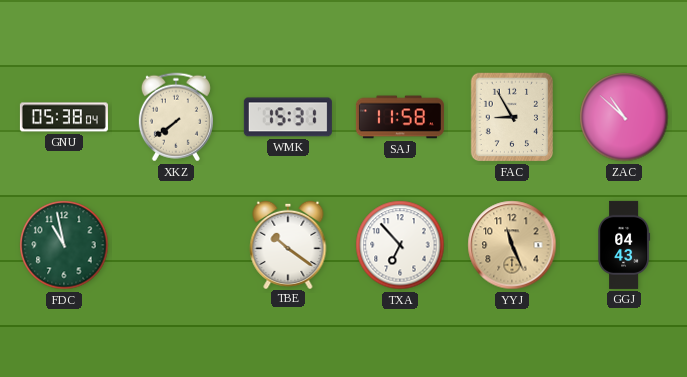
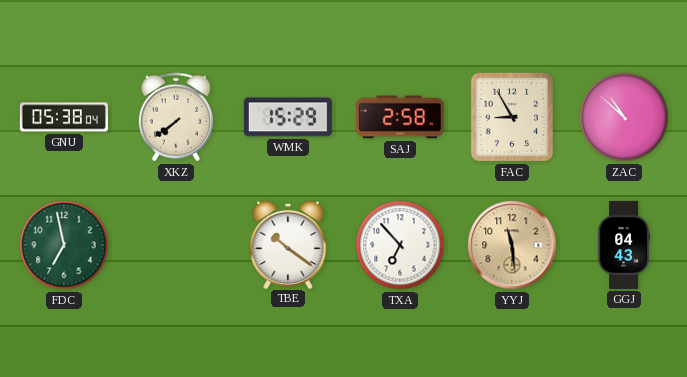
WMK: 15:31 -> 15:29
SAJ: 11:58 -> 2:58
FDC: 10:58 -> 6:58
YYJ: 11:26 -> 11:29
